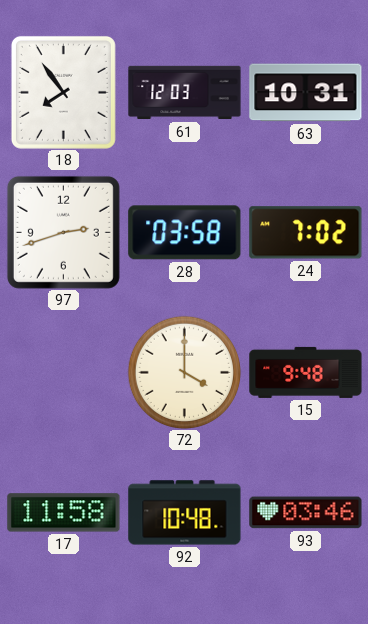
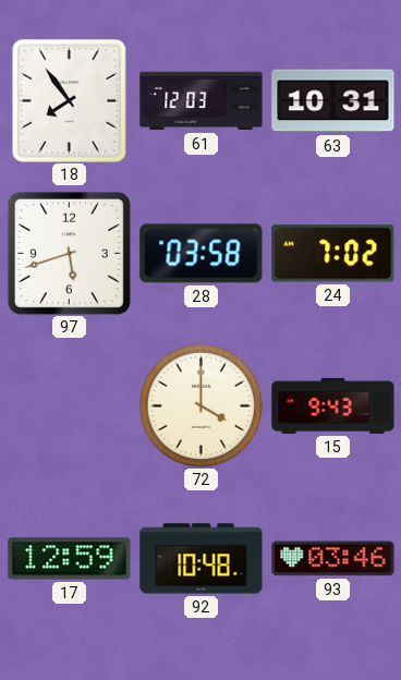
97: 2:42 -> 5:42
15: 9:48 -> 9:43
17: 11:58 -> 12:59
